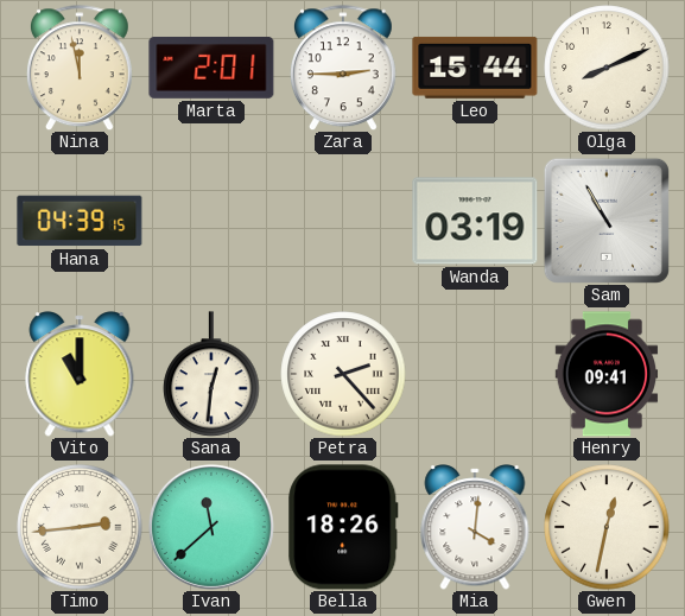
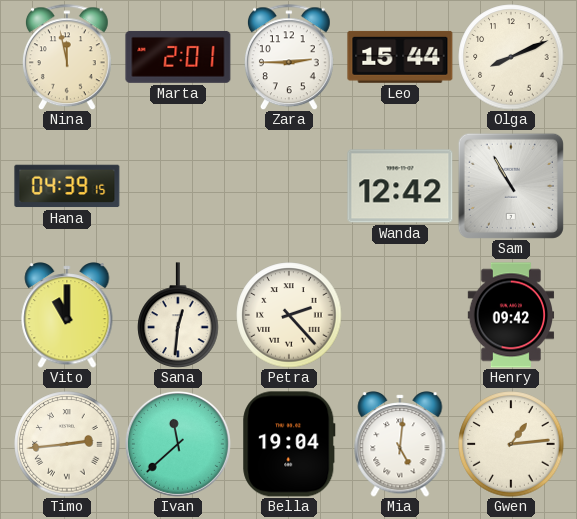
Wanda: 03:19 -> 12:42
Henry: 09:41 -> 09:42
Bella: 18:26 -> 19:04
Mia: 4:01 -> 5:01
Gwen: 12:32 -> 1:14
